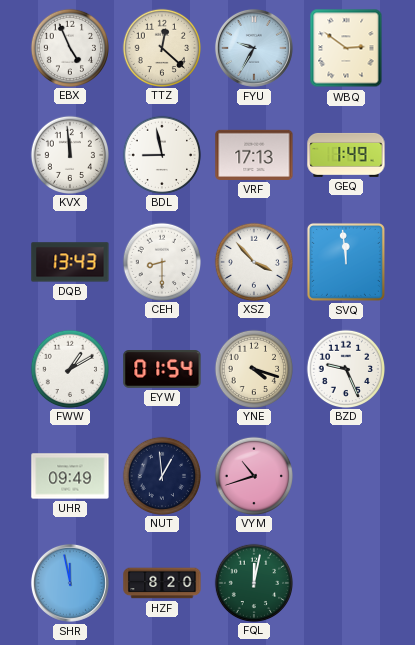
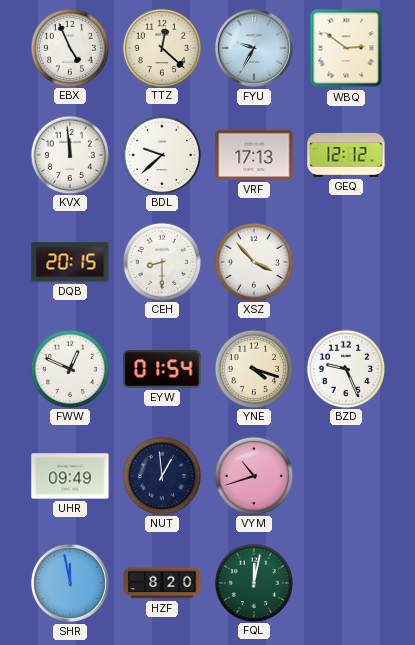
BDL: 8:58 -> 9:38
GEQ: 1:49 -> 12:12
DQB: 13:43 -> 20:15
SVQ: 11:59 -> none
FWW: 1:10 -> 12:49
